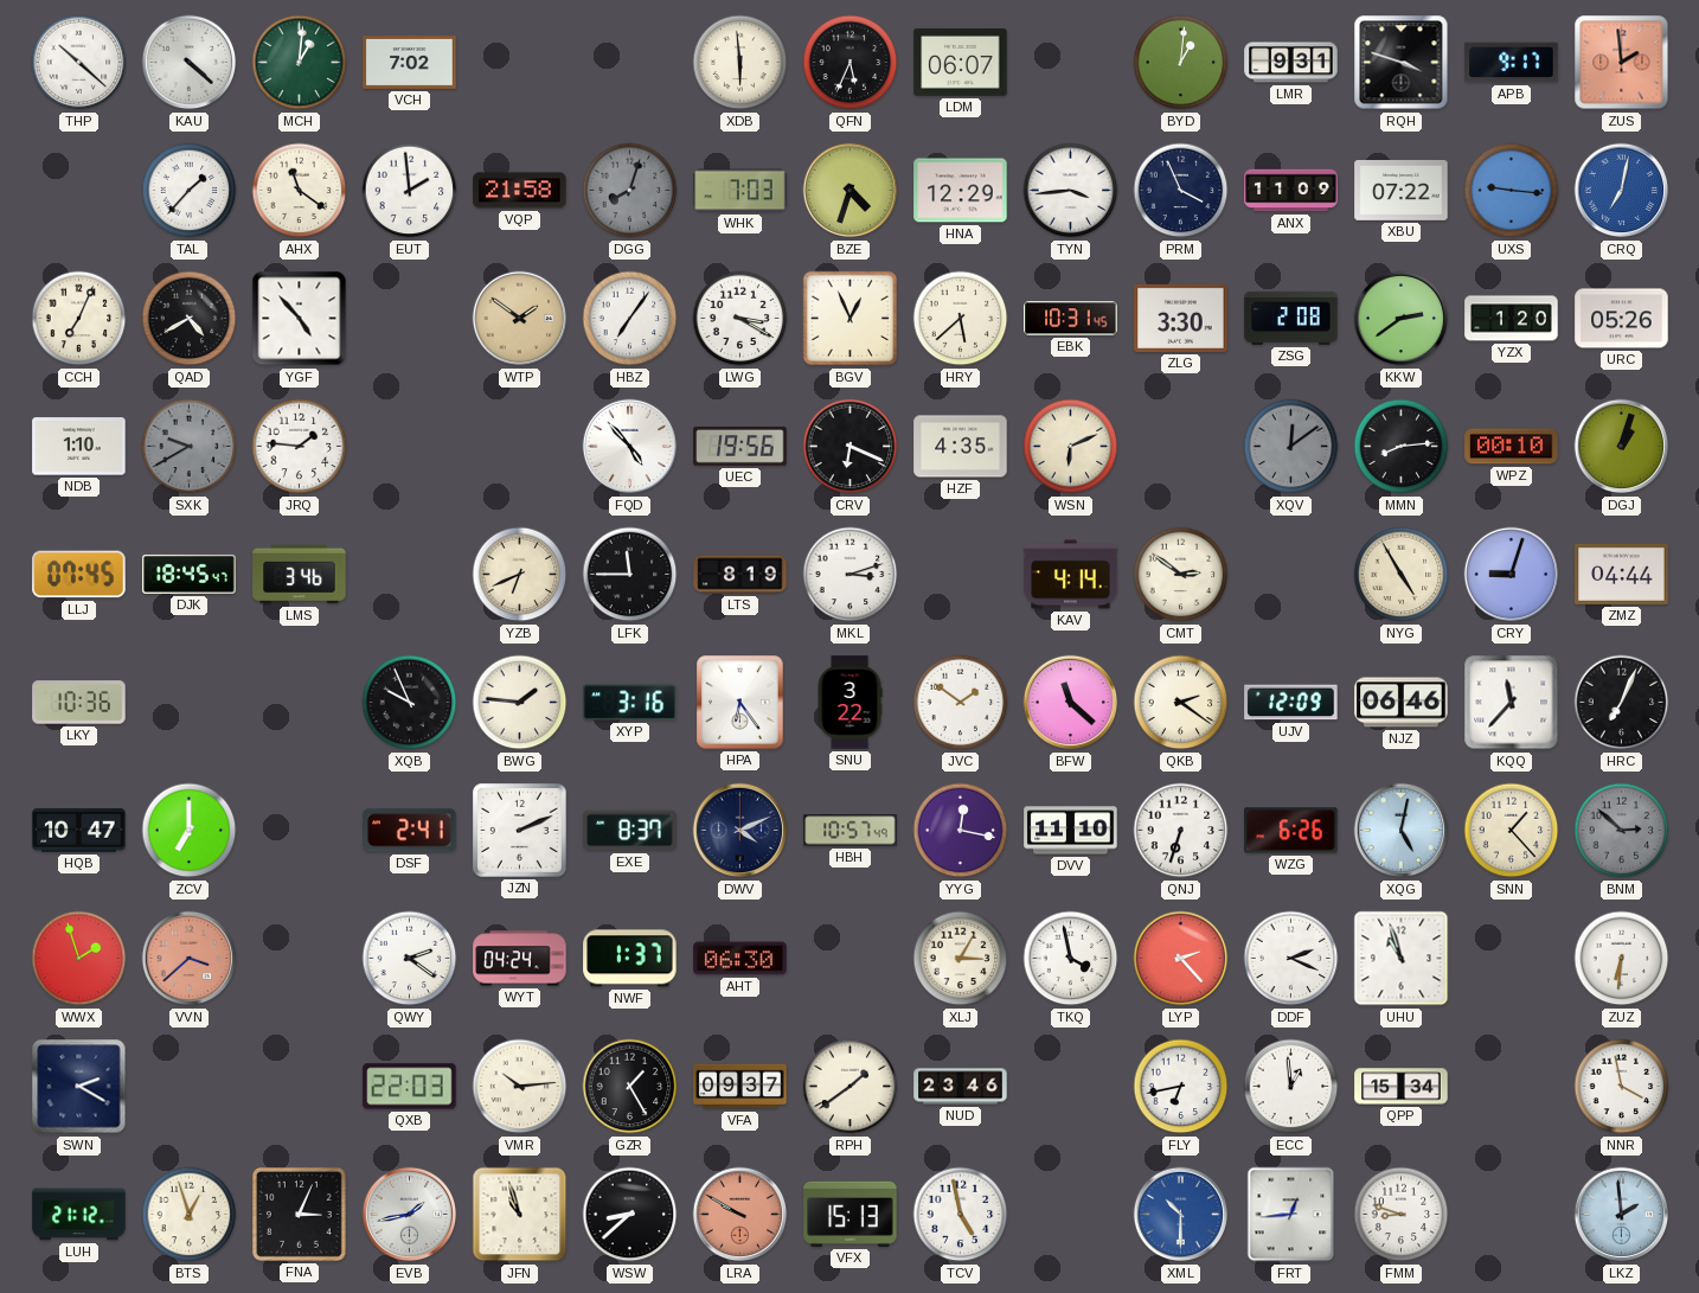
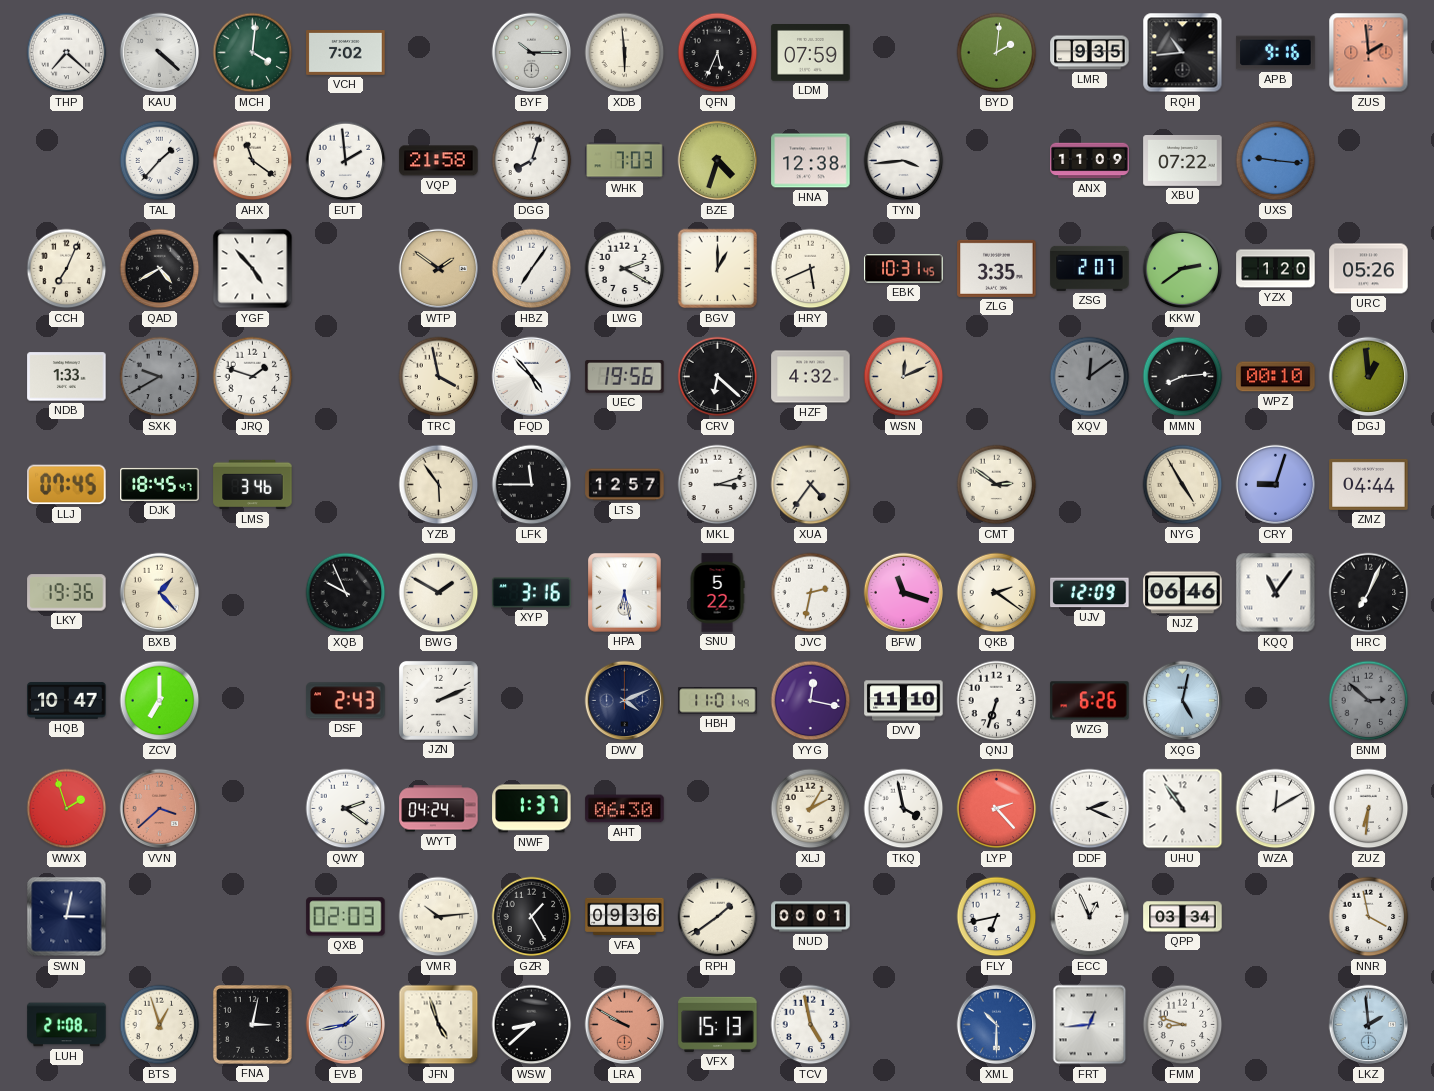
THP: 10:22 -> 7:22
MCH: 1:01 -> 4:01
BYF: none -> 10:15
LDM: 06:07 -> 07:59
BYD: 1:01 -> 2:01
LMR: 9:31 -> 9:35
RQH: 3:48 -> 10:44
APB: 9:17 -> 9:16
DGG dial: grey -> white
HNA: 12:29 -> 12:38
PRM: 3:56 -> none
CRQ: 7:02 -> none
LWG: 3:20 -> 2:20
BGV: 12:56 -> 1:00
HRY: 5:38 -> 5:41
ZLG: 3:30 -> 3:35
ZSG: 2:08 -> 2:07
NDB: 1:10 -> 1:33
JRQ: 1:46 -> 1:48
TRC: none -> 3:58
CRV: 6:19 -> 6:22
HZF: 4:35 -> 4:32
WSN: 6:11 -> 12:11
DGJ: 1:03 -> 12:59
YZB: 6:41 -> 5:54
LTS: 8:19 -> 12:57
XUA: none -> 4:36
KAV: 4:14 -> none
LKY: 10:36 -> 19:36
BXB: none -> 1:23
BWG: 1:46 -> 1:50
HPA: 6:24 -> 6:28
SNU: 3:22 -> 5:22
JVC: 1:51 -> 2:32
BFW: 11:22 -> 11:18
KQQ: 11:37 -> 11:06
DSF: 2:41 -> 2:43
EXE: 8:37 -> none
HBH: 10:57 -> 11:01
SNN: 1:23 -> none
XLJ: 3:05 -> 2:05
UHU: 10:57 -> 10:54
WZA: none -> 12:10
SWN: 2:20 -> 3:02
QXB: 22:03 -> 02:03
VFA: 09:37 -> 09:36
NUD: 23:46 -> 00:01
ECC: 12:59 -> 12:56
QPP: 15:34 -> 03:34
LUH: 21:12 -> 21:08
FNA: 3:04 -> 3:02
JFN: 10:57 -> 4:57
